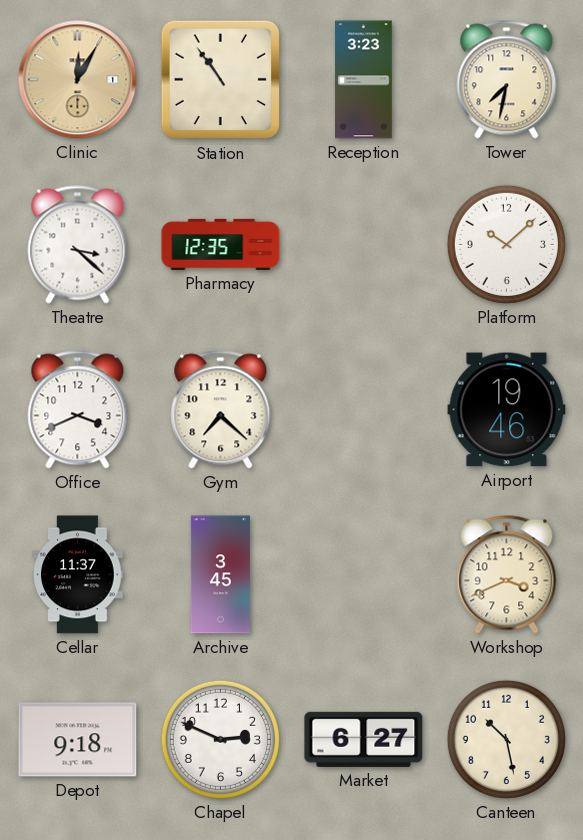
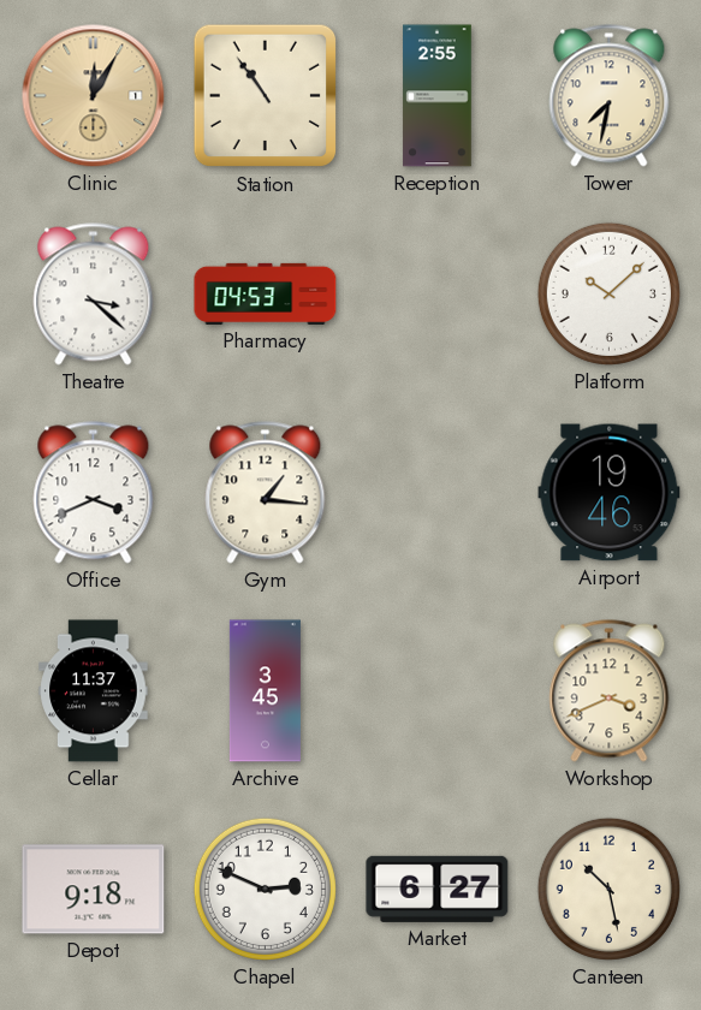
Reception: 3:23 -> 2:55
Pharmacy: 12:35 -> 04:53
Gym: 7:22 -> 1:16
